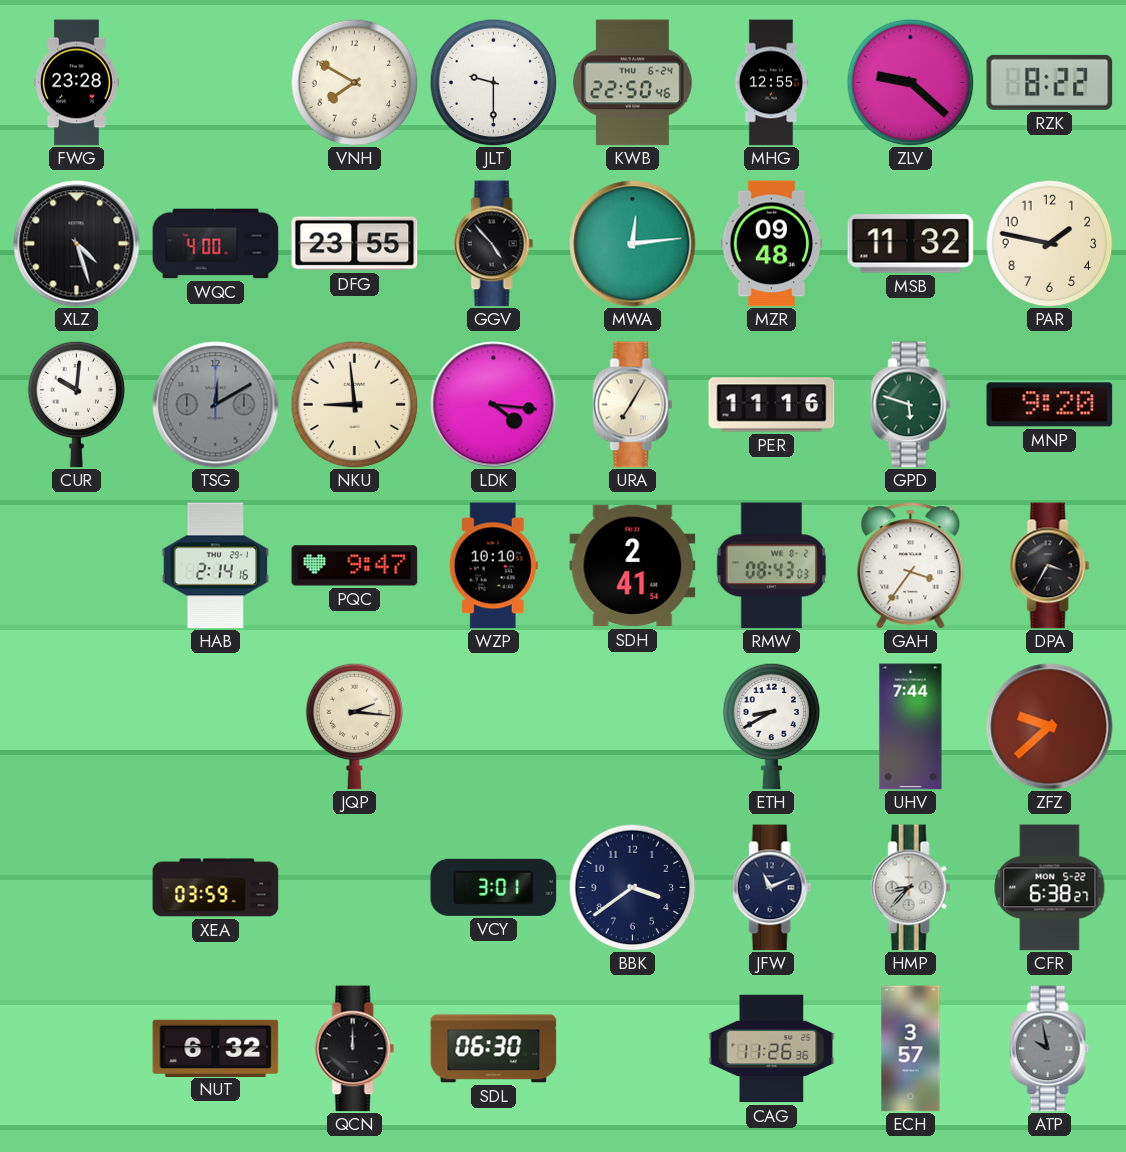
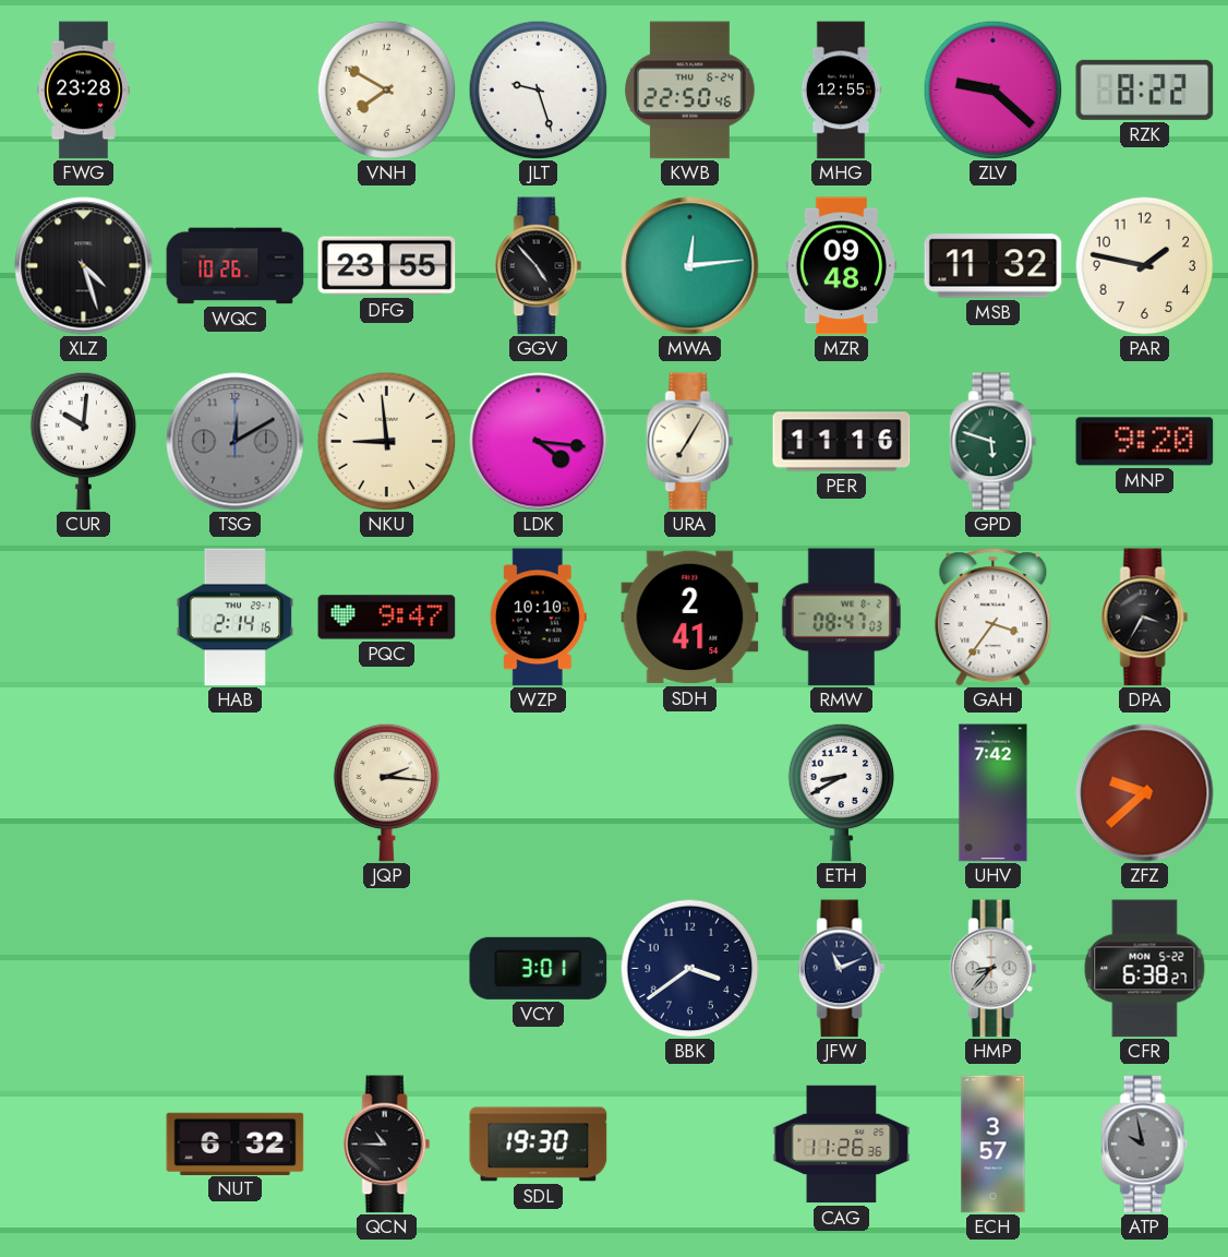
JLT: 9:30 -> 9:27
WQC: 4:00 -> 10:26
RMW: 08:43 -> 08:47
UHV: 7:44 -> 7:42
XEA: 03:59 -> none
QCN: 12:00 -> 10:45
SDL: 06:30 -> 19:30
